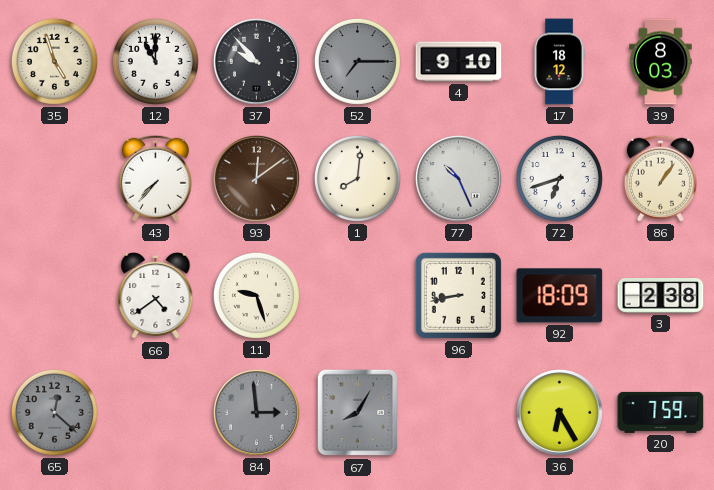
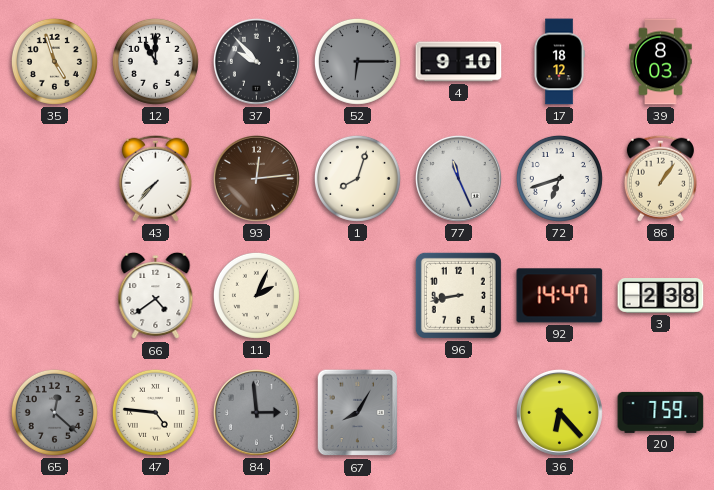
52: 7:15 -> 6:15
93: 12:09 -> 12:14
1: 8:01 -> 8:03
77: 10:26 -> 11:26
11: 9:27 -> 2:04
92: 18:09 -> 14:47
47: none -> 4:46
36: 6:25 -> 6:23
